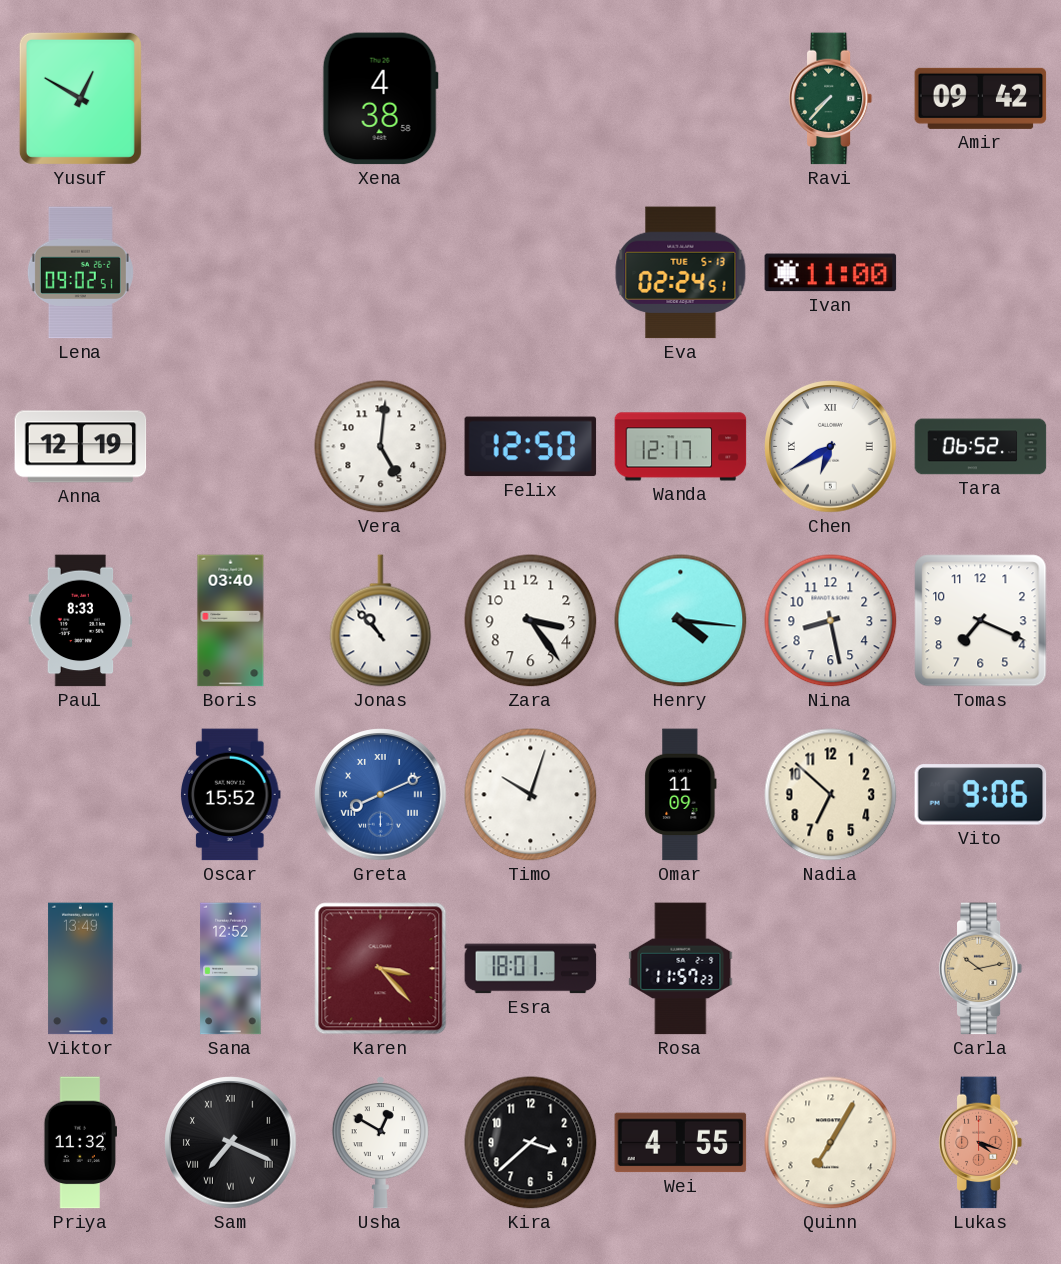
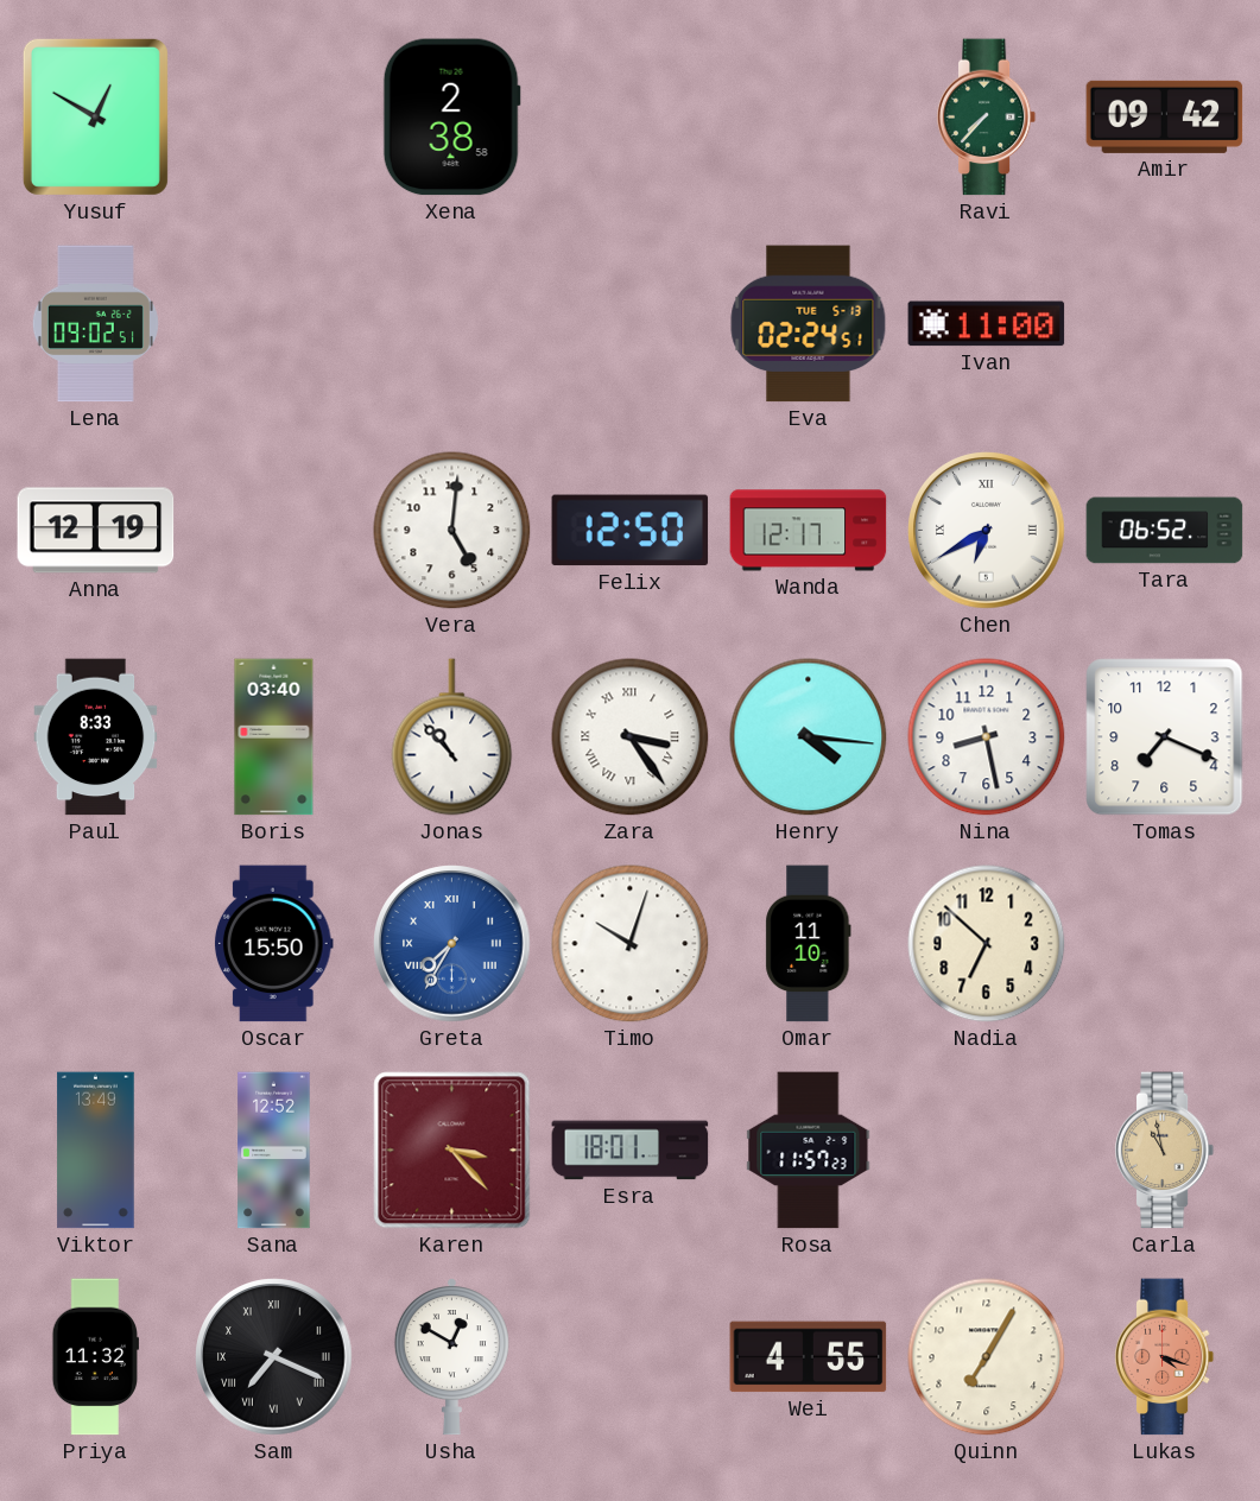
Xena: 4:38 -> 2:38
Zara numerals: Arabic -> Roman
Oscar: 15:52 -> 15:50
Greta: 8:11 -> 7:35
Omar: 11:09 -> 11:10
Vito: 9:06 -> none
Carla: 10:13 -> 10:58
Kira: 3:38 -> none
